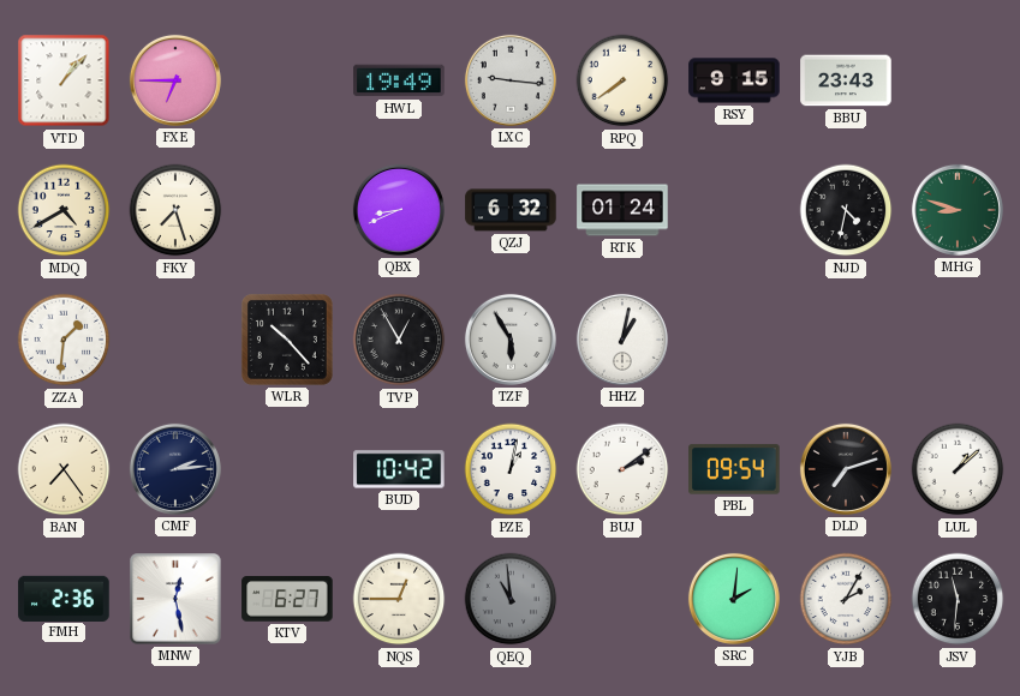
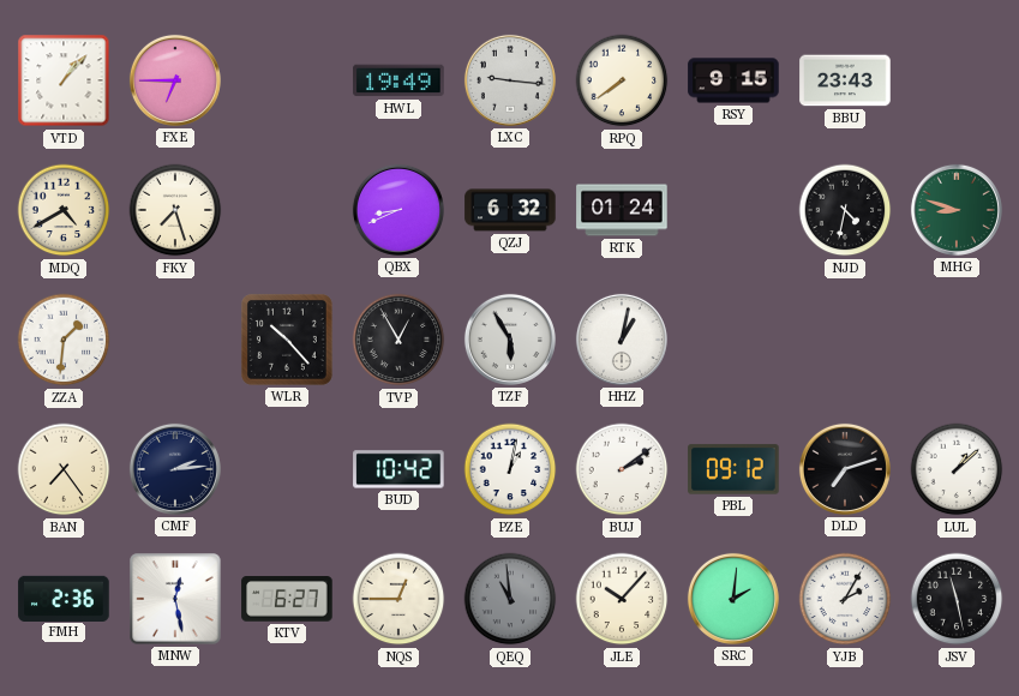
PBL: 09:54 -> 09:12
JLE: none -> 10:07
JSV: 11:31 -> 11:28
